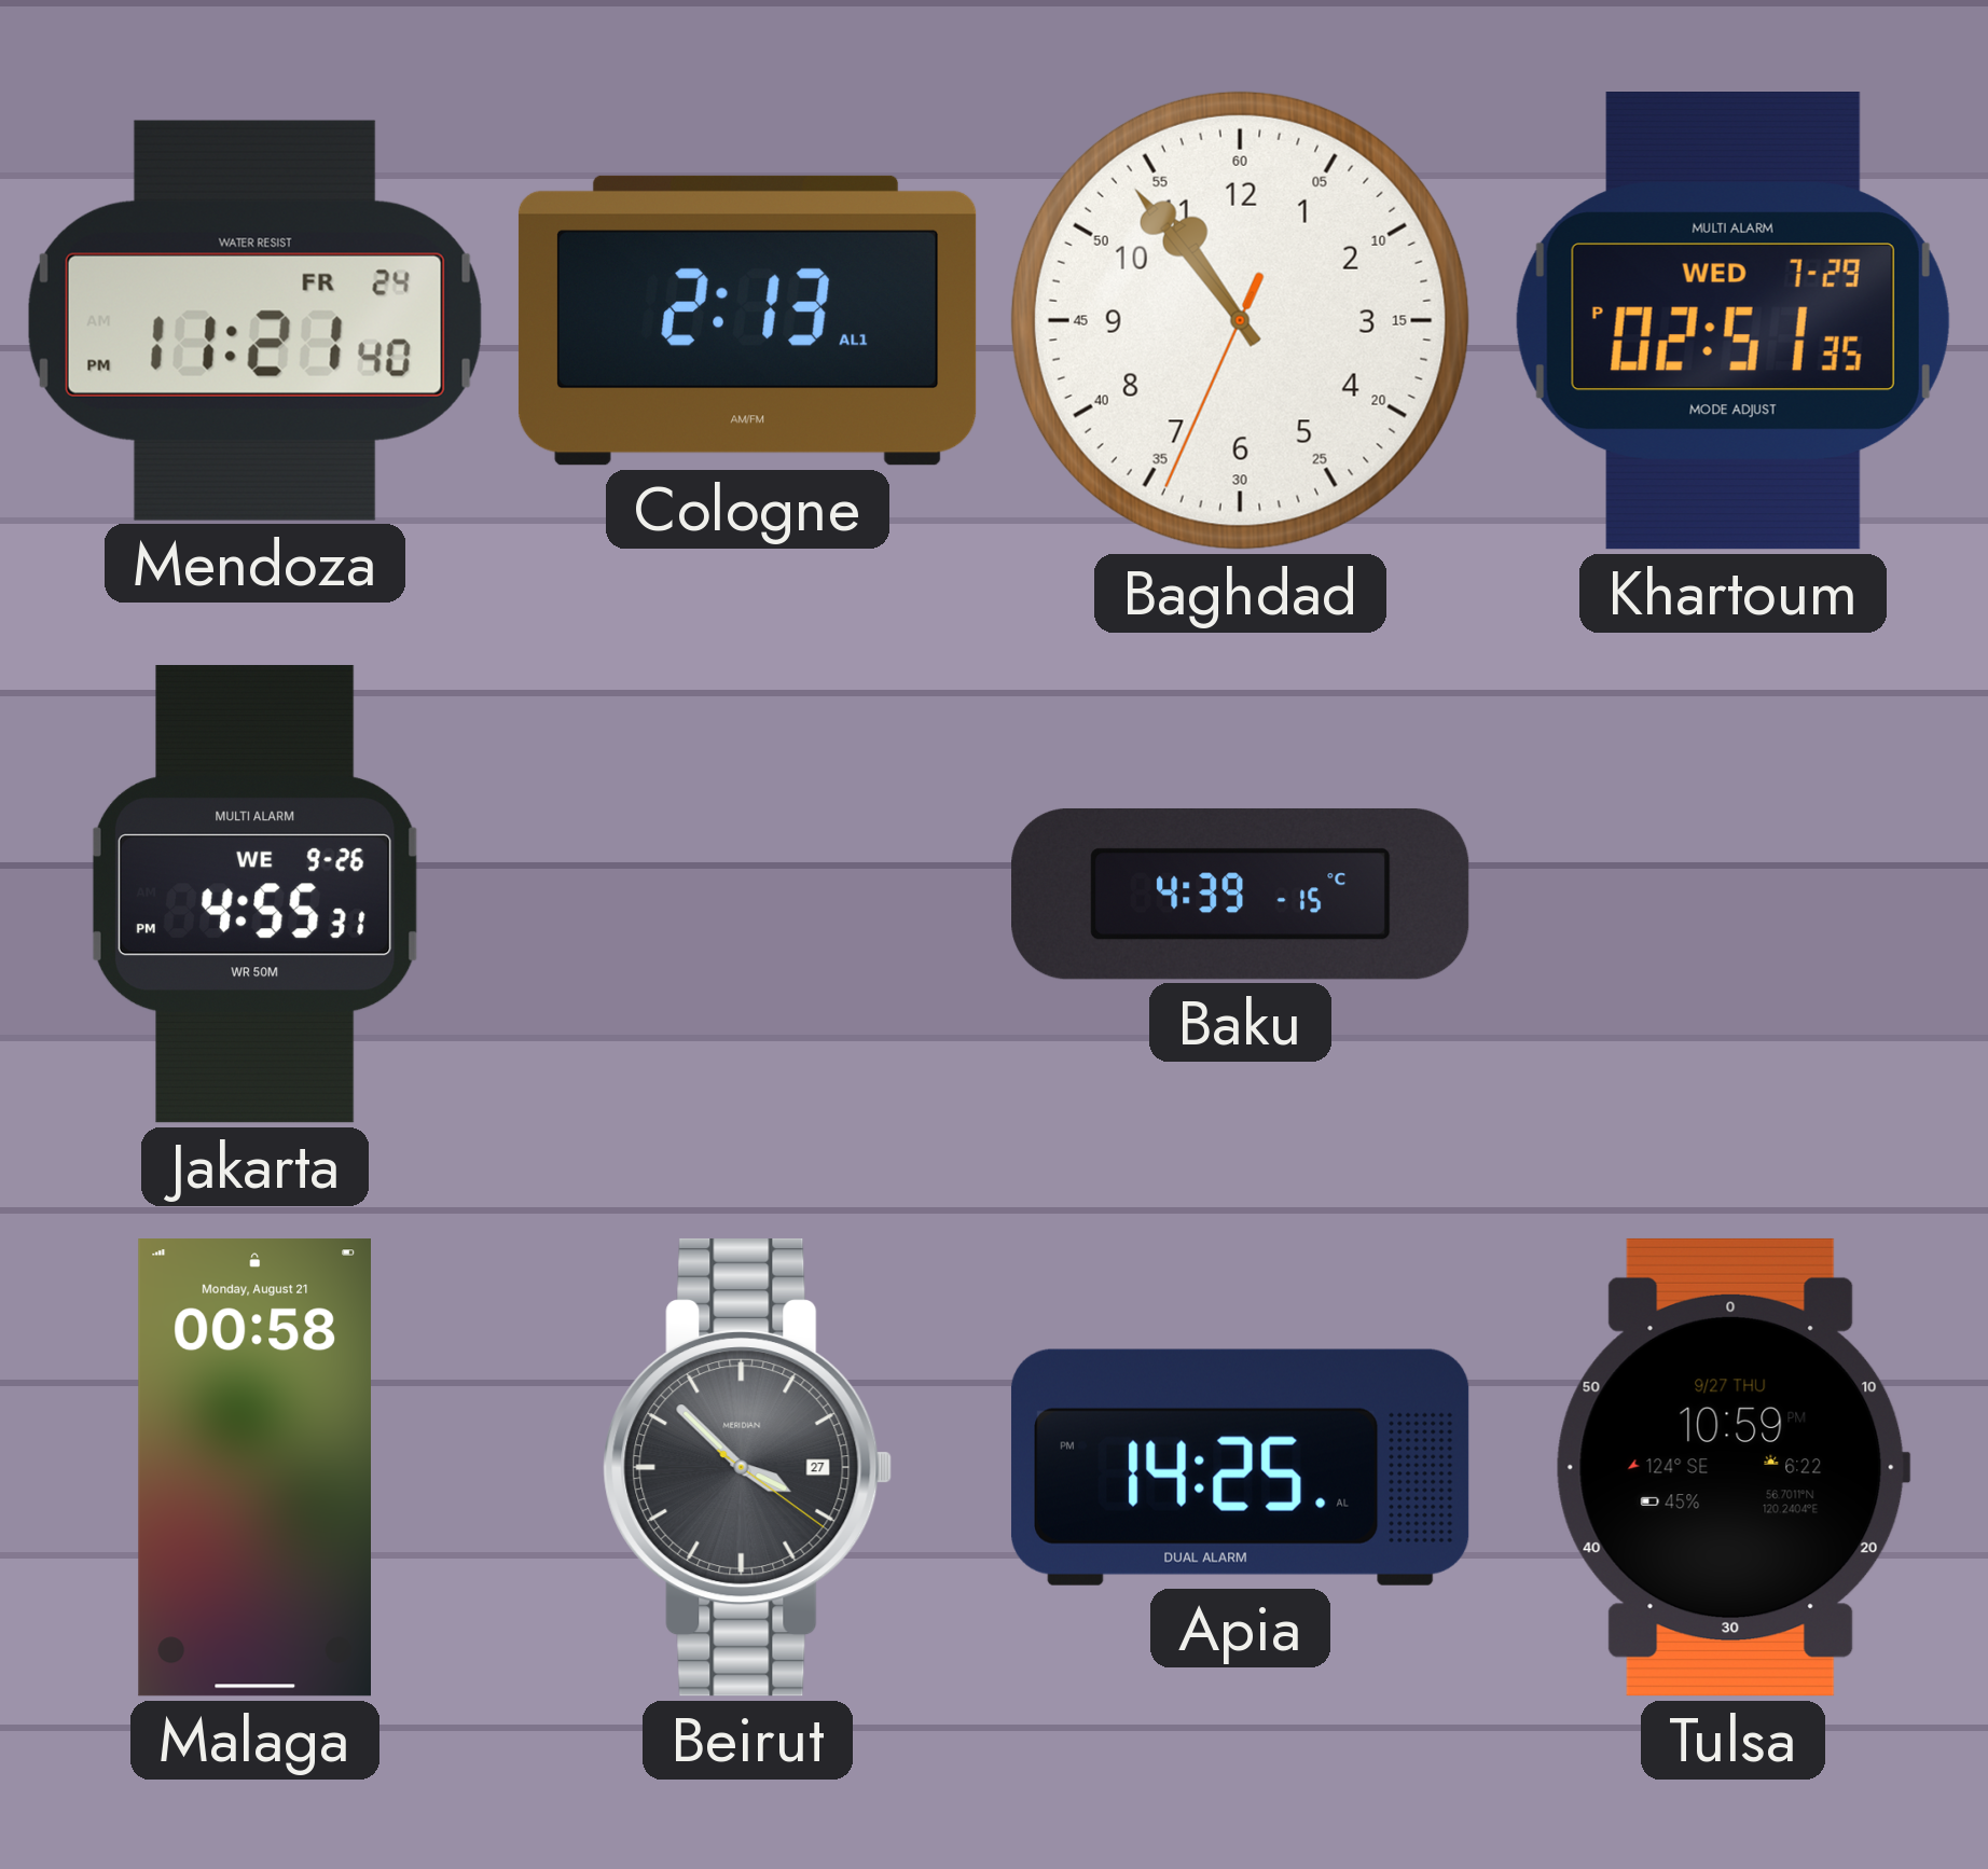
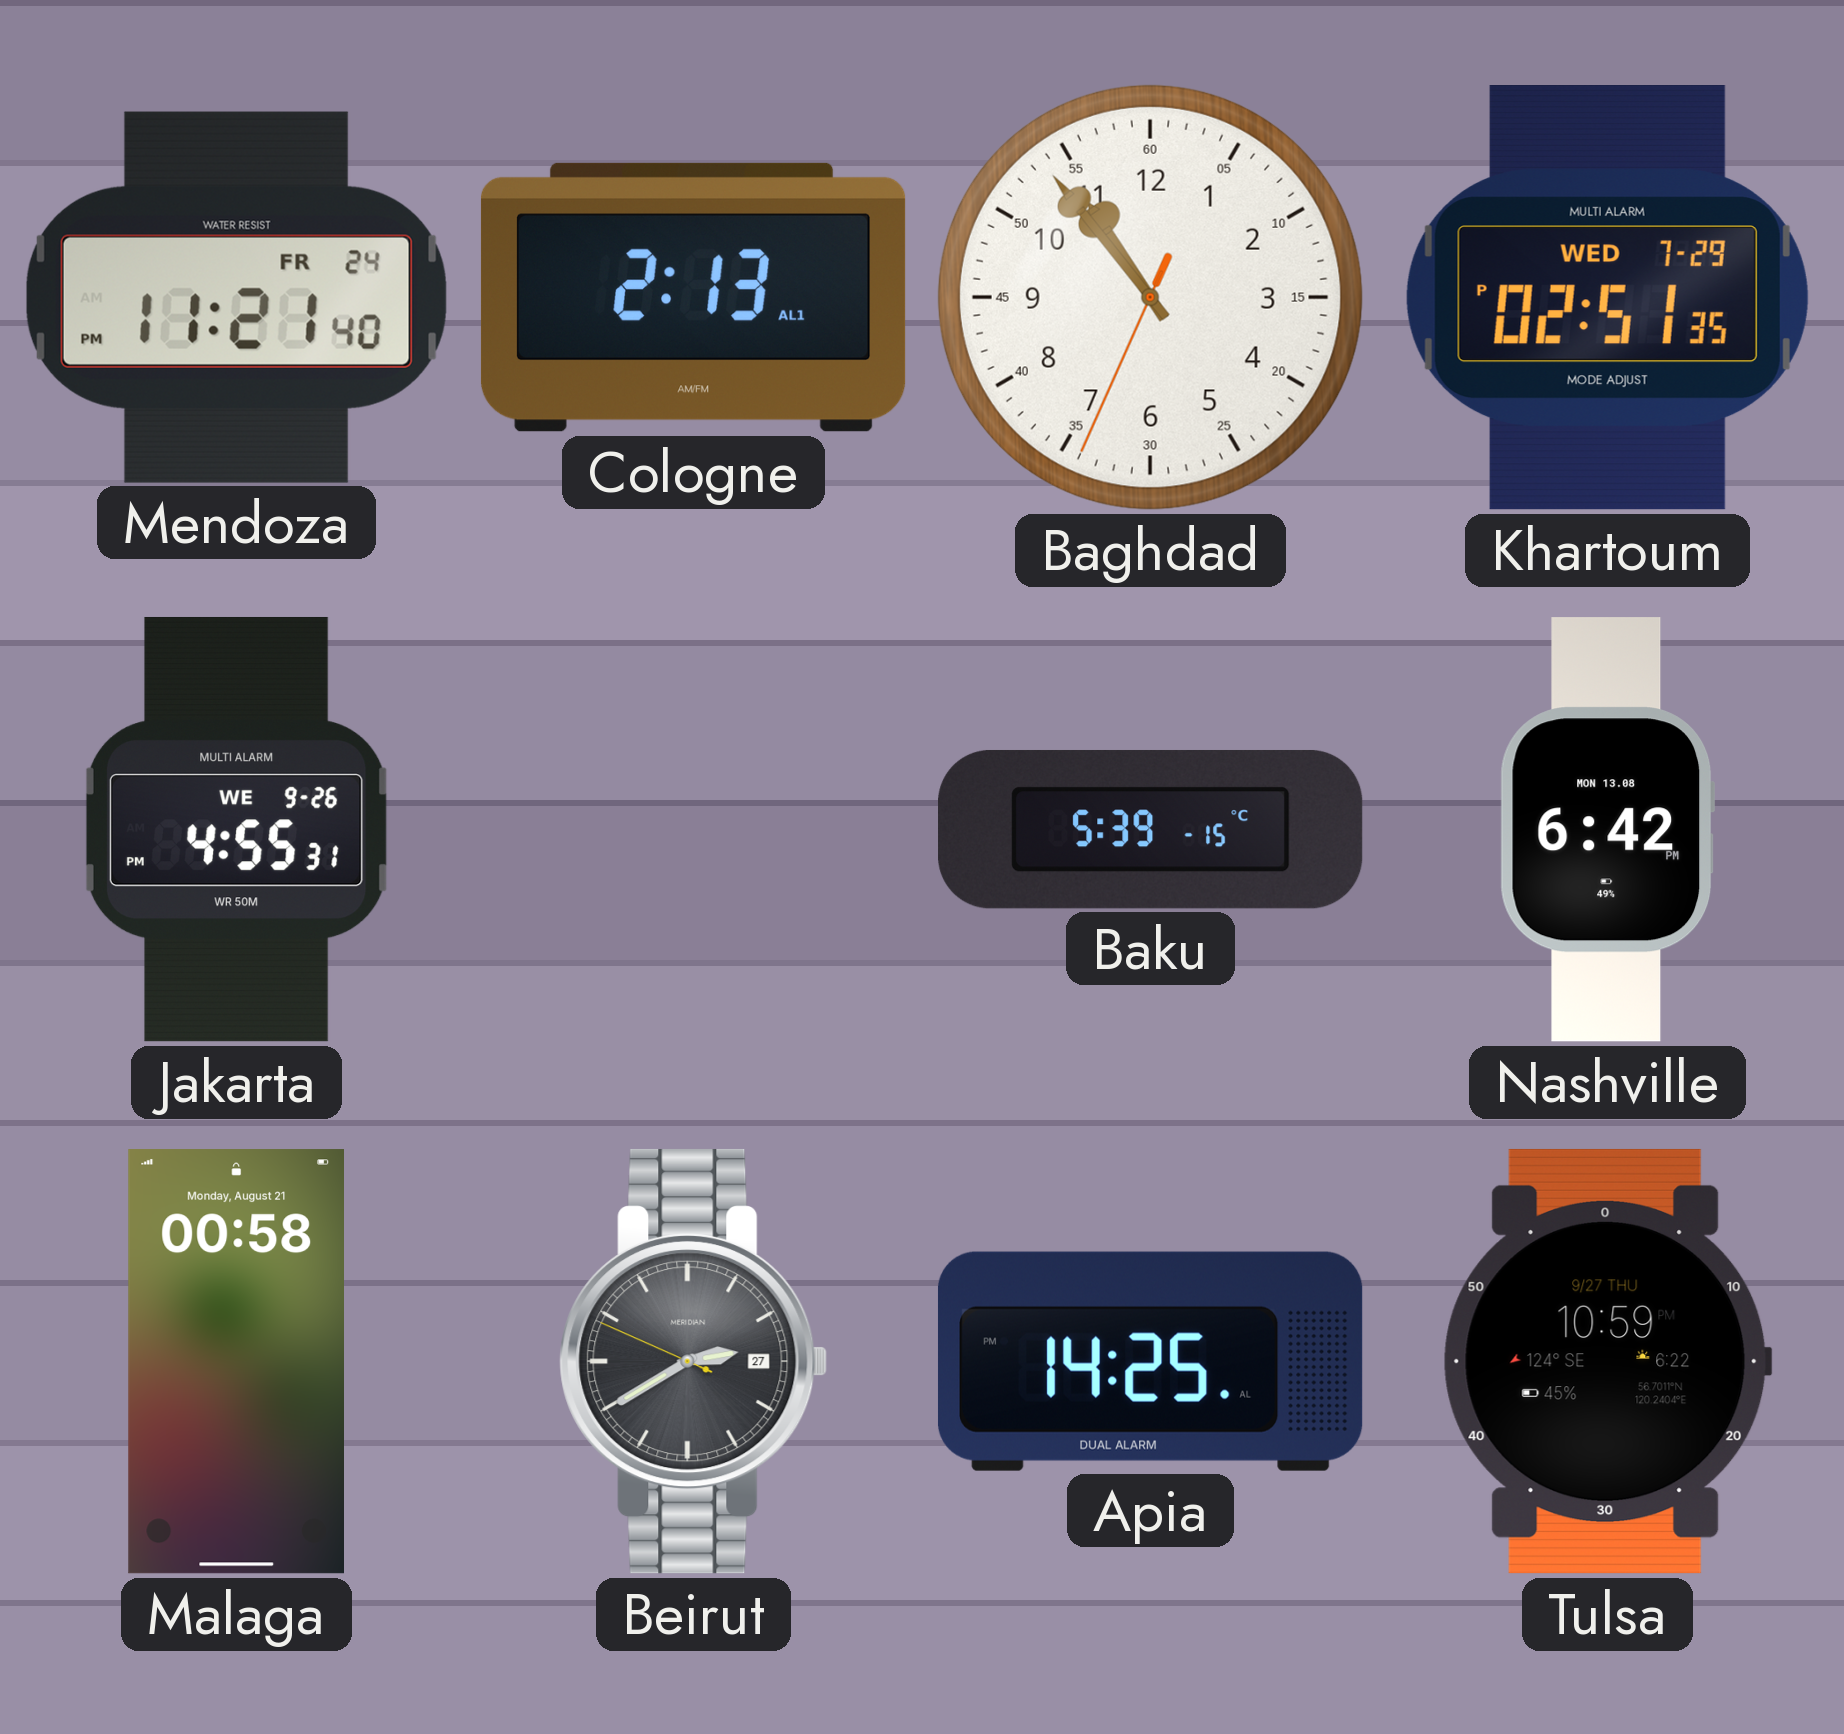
Baku: 4:39 -> 5:39
Nashville: none -> 6:42
Beirut: 3:52 -> 2:39
